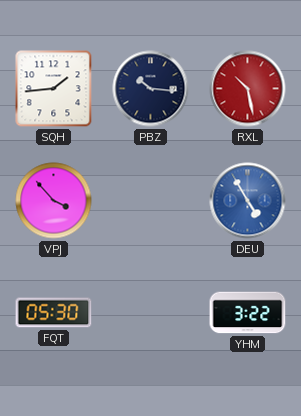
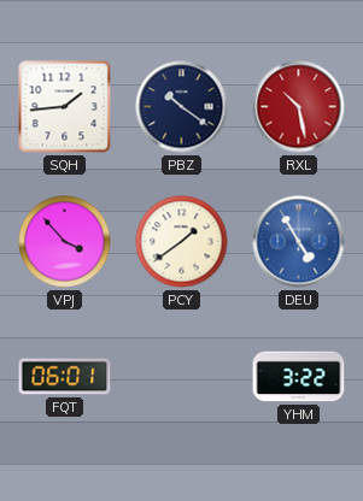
PBZ: 10:16 -> 10:21
PCY: none -> 1:39
FQT: 05:30 -> 06:01
